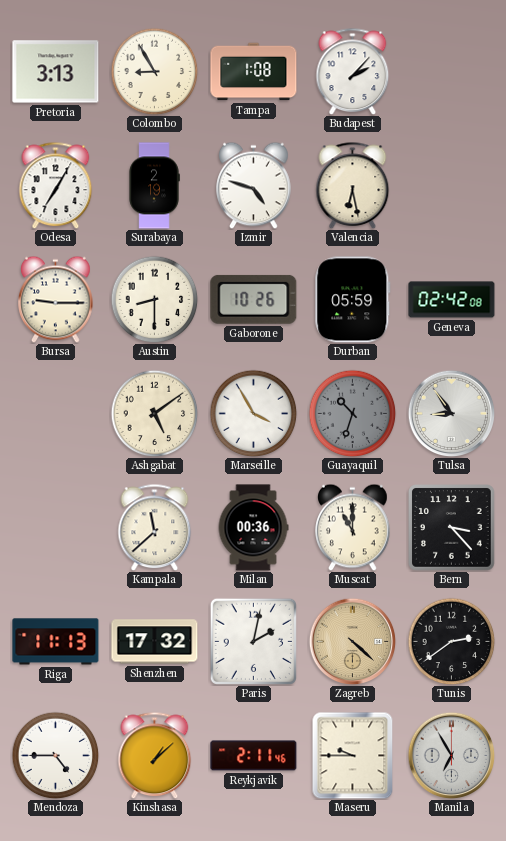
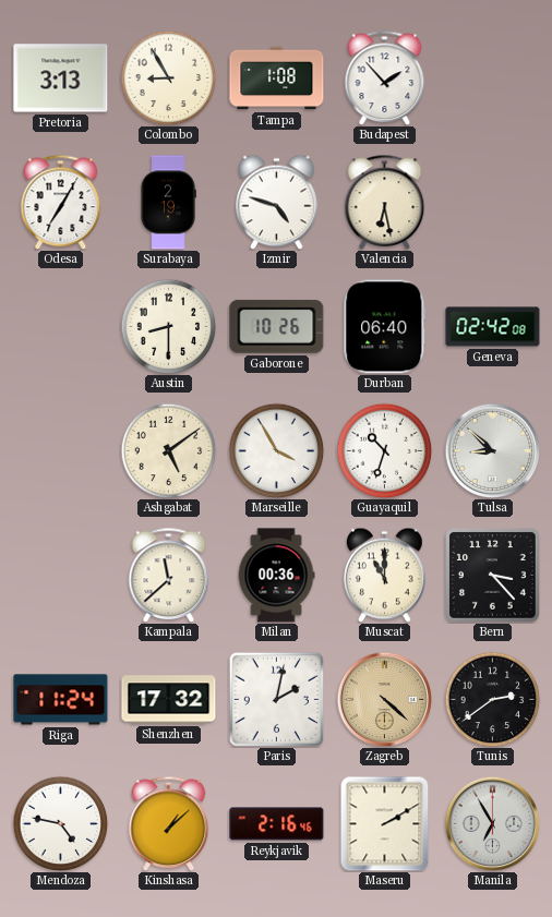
Budapest: 2:07 -> 1:53
Bursa: 9:15 -> none
Durban: 05:59 -> 06:40
Guayaquil dial: grey -> white
Tulsa: 8:54 -> 8:52
Riga: 11:13 -> 11:24
Mendoza: 4:45 -> 4:47
Reykjavik: 2:11 -> 2:16
Maseru: 9:45 -> 2:10
